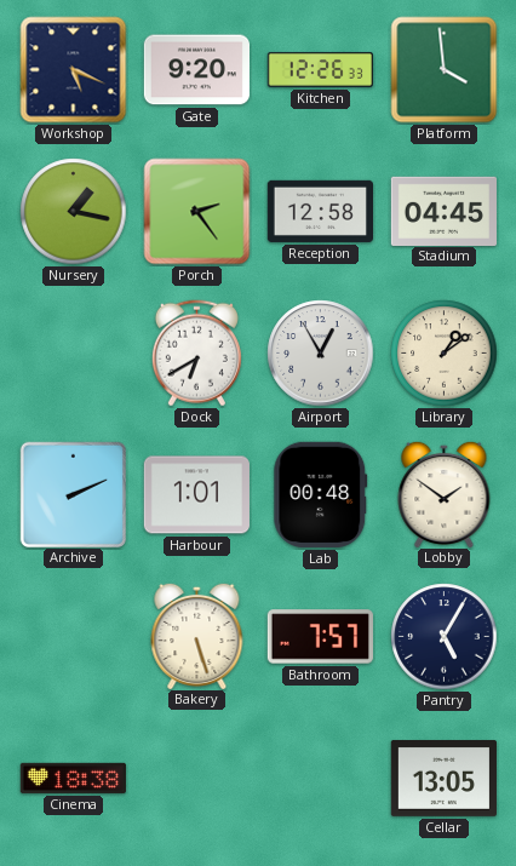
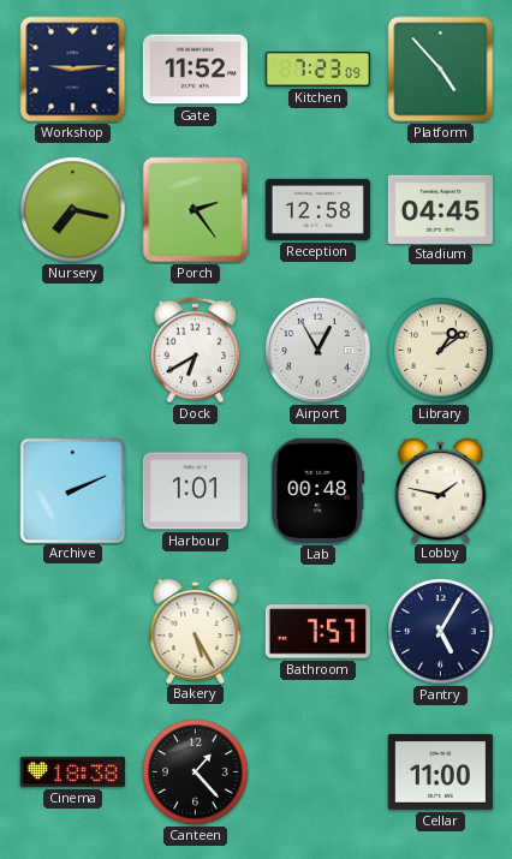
Workshop: 5:19 -> 9:14
Gate: 9:20 -> 11:52
Kitchen: 12:26 -> 7:23
Platform: 3:59 -> 4:53
Nursery: 1:17 -> 7:17
Lobby: 1:51 -> 1:47
Bakery: 5:27 -> 5:25
Canteen: none -> 1:23
Cellar: 13:05 -> 11:00
